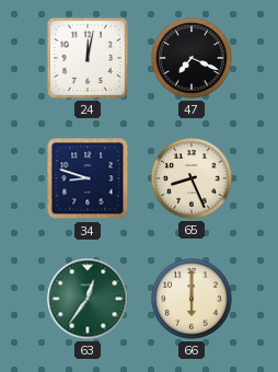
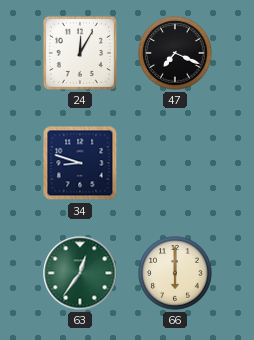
24: 12:02 -> 12:05
65: 8:26 -> none
